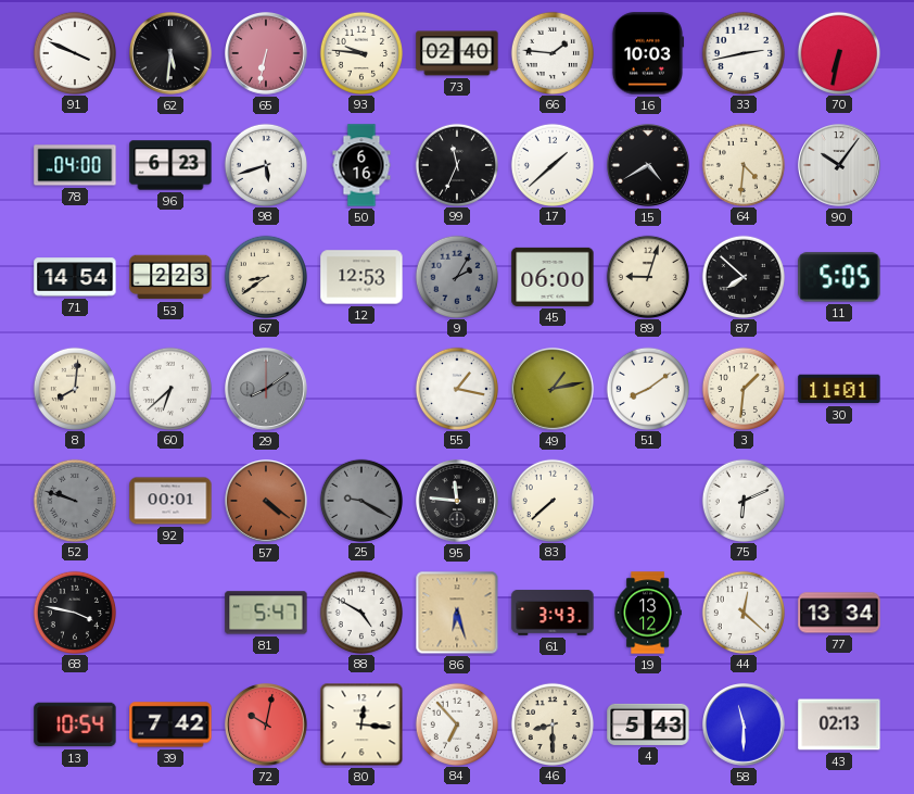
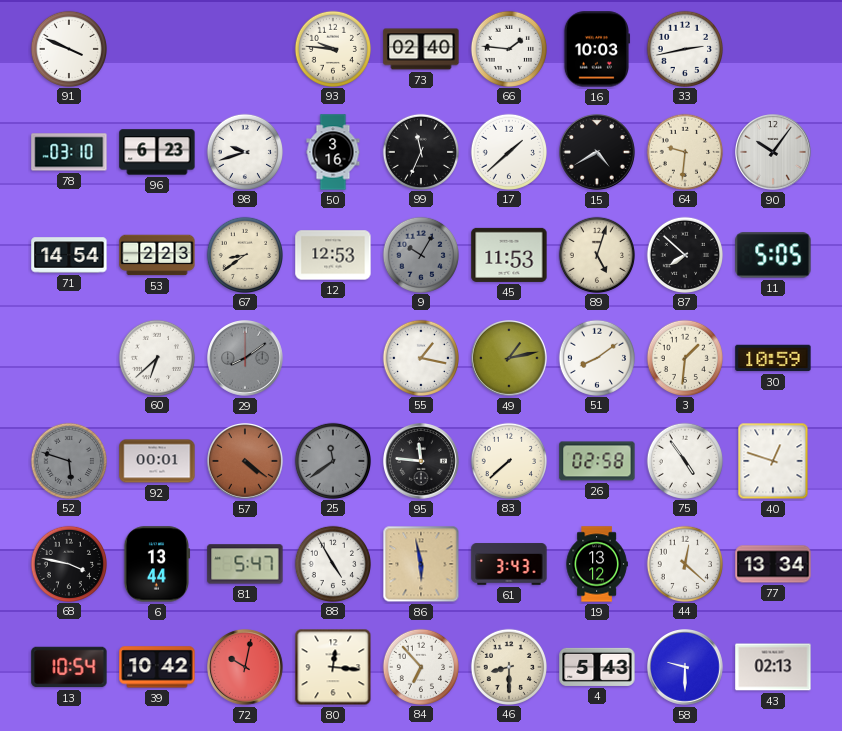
62: 5:31 -> none
65: 6:32 -> none
70: 6:32 -> none
78: 04:00 -> 03:10
98: 5:42 -> 9:42
50: 6:16 -> 3:16
64: 4:31 -> 9:31
9: 2:05 -> 10:05
45: 06:00 -> 11:53
89: 9:03 -> 5:03
8: 8:01 -> none
30: 11:01 -> 10:59
52: 9:48 -> 5:48
25: 9:20 -> 11:39
26: none -> 02:58
75: 6:11 -> 4:54
40: none -> 12:48
6: none -> 13:44
88: 4:50 -> 4:55
86: 6:27 -> 5:58
39: 7:42 -> 10:42
58: 11:30 -> 9:30
